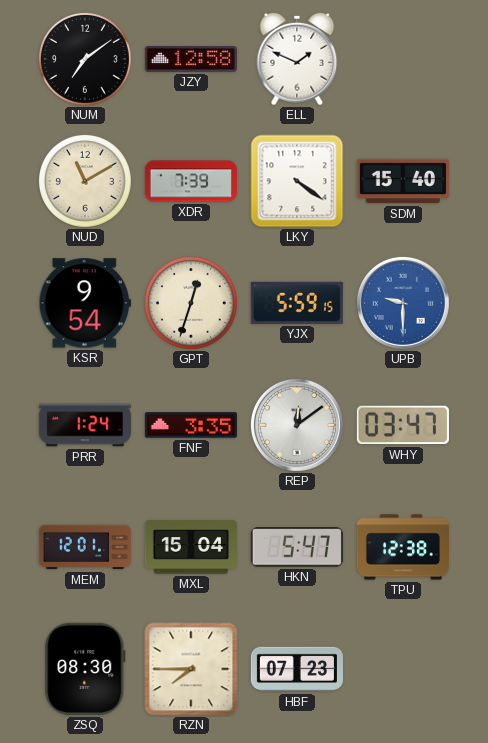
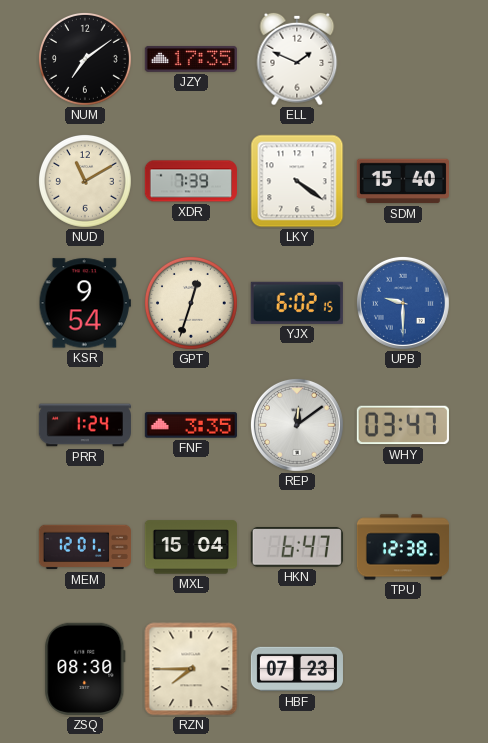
JZY: 12:58 -> 17:35
YJX: 5:59 -> 6:02
HKN: 5:47 -> 6:47
